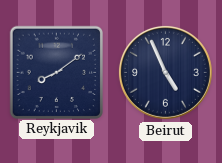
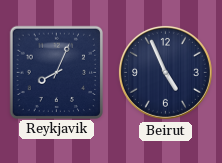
Reykjavik: 8:09 -> 8:04
